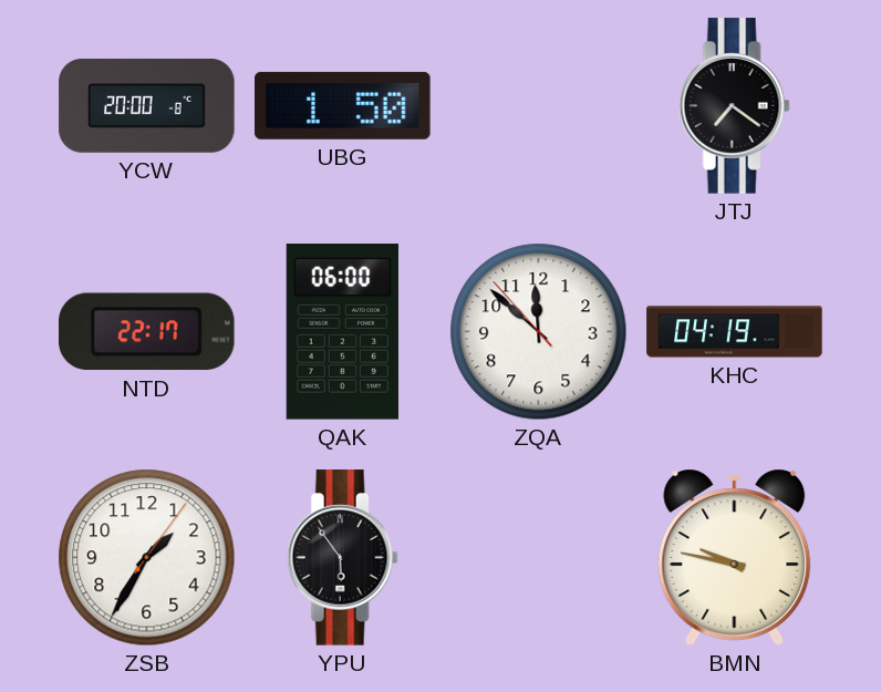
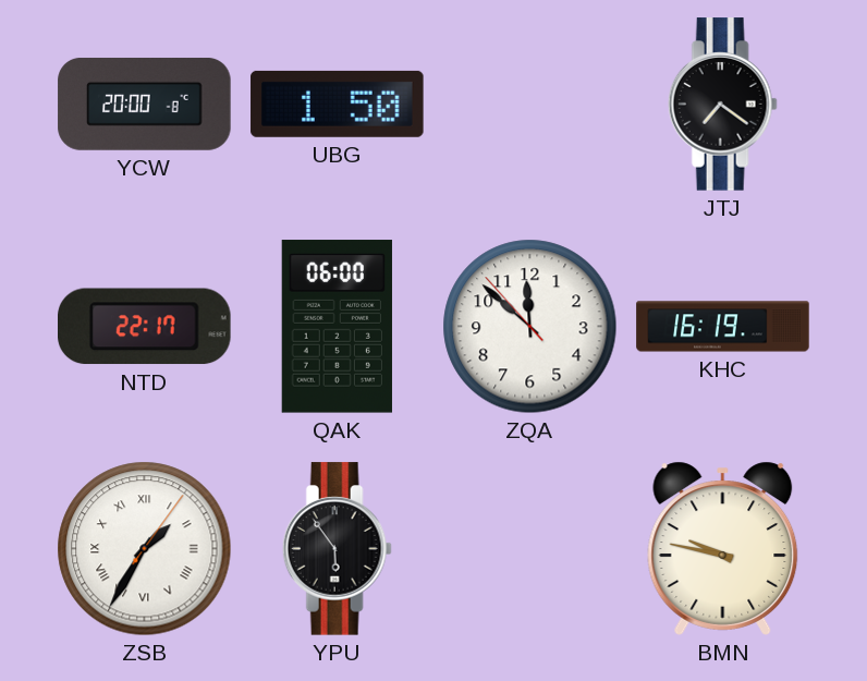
KHC: 04:19 -> 16:19
ZSB numerals: Arabic -> Roman
